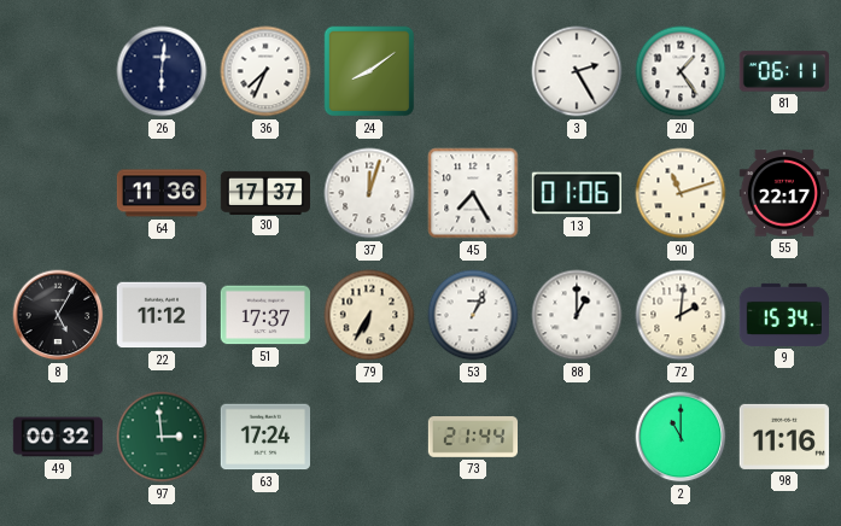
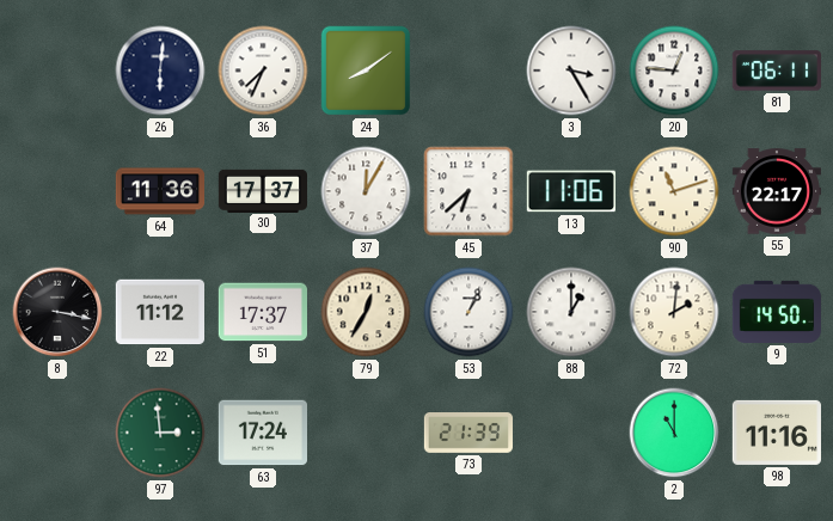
3: 2:25 -> 3:25
20: 1:24 -> 12:46
37: 12:03 -> 12:05
45: 7:25 -> 6:38
13: 01:06 -> 11:06
8: 5:05 -> 3:17
79: 6:35 -> 12:35
9: 15:34 -> 14:50
49: 00:32 -> none
73: 21:44 -> 21:39
